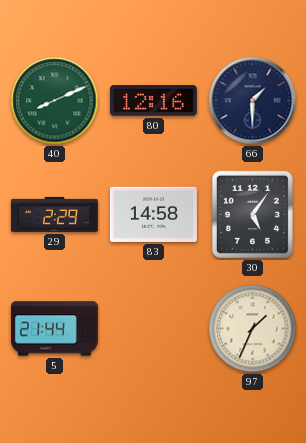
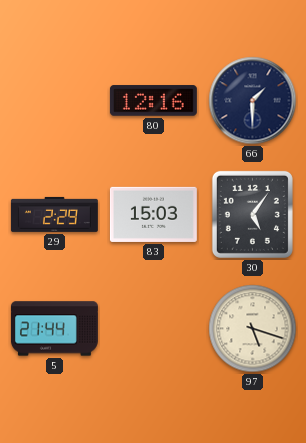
40: 8:11 -> none
83: 14:58 -> 15:03
97: 1:34 -> 5:18
